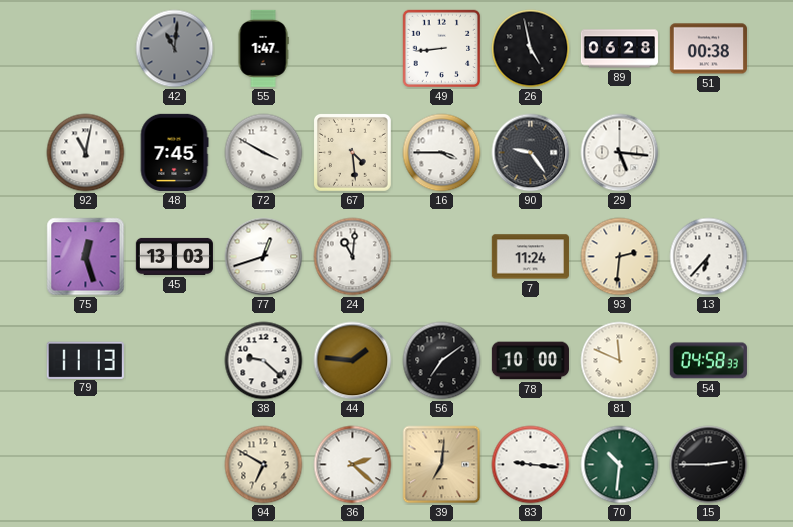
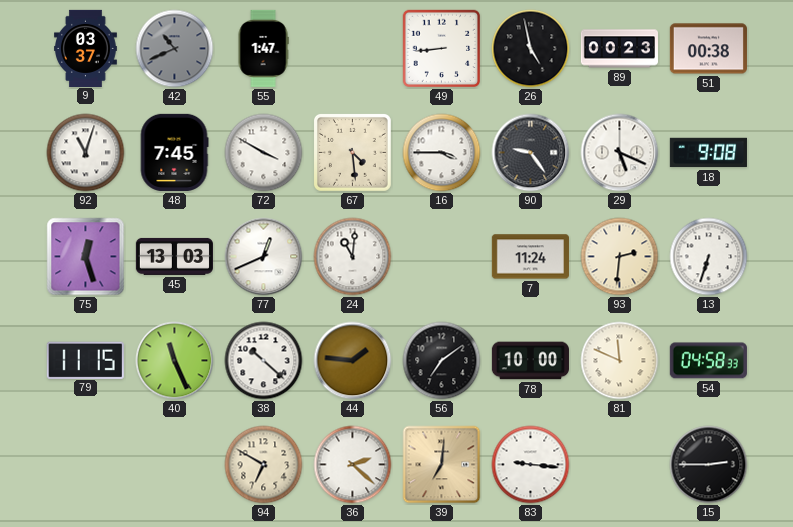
9: none -> 03:37
42: 11:01 -> 10:41
89: 06:28 -> 00:23
92: 11:02 -> 11:03
29: 5:16 -> 5:19
18: none -> 9:08
77: 12:42 -> 12:41
13: 6:37 -> 6:33
79: 11:13 -> 11:15
40: none -> 11:26
38: 9:22 -> 10:22
70: 10:31 -> none
